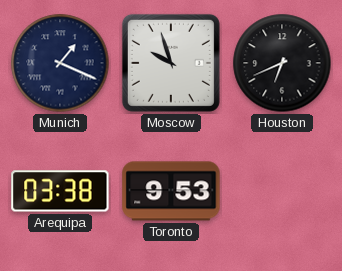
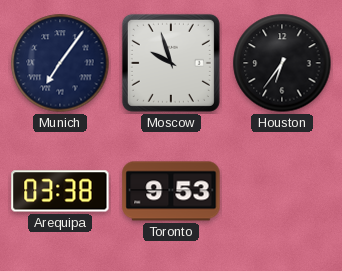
Munich: 1:19 -> 7:06
Houston: 6:41 -> 6:36
